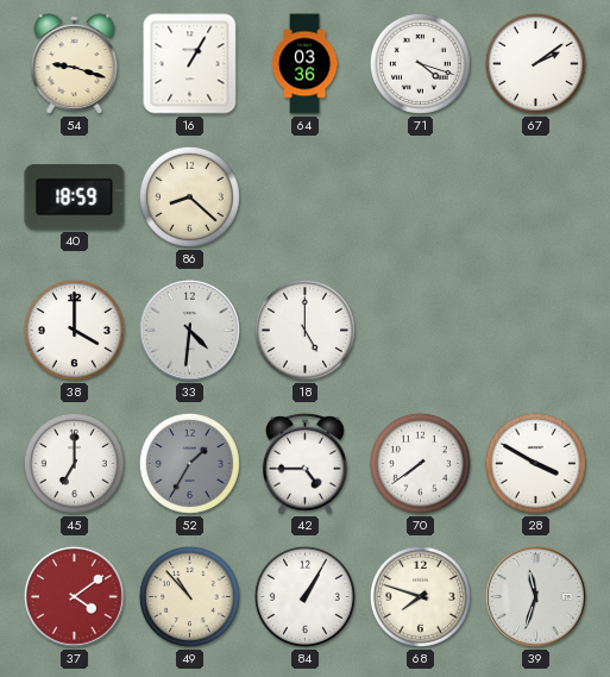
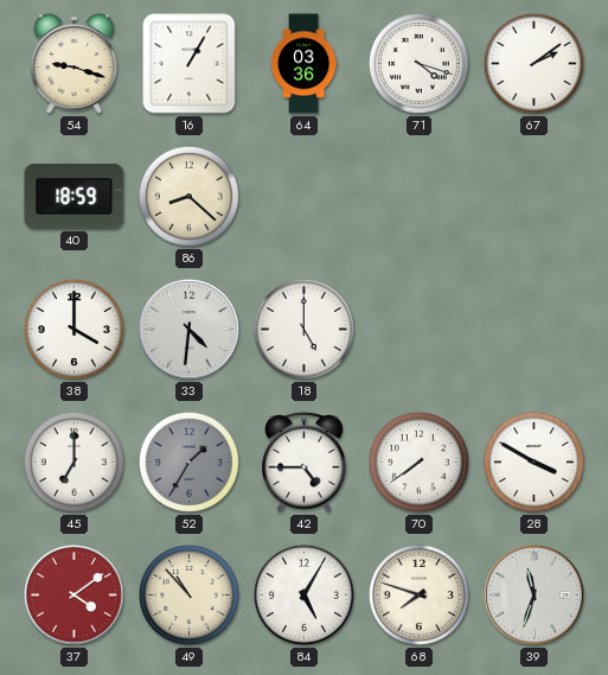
84: 1:05 -> 5:05
